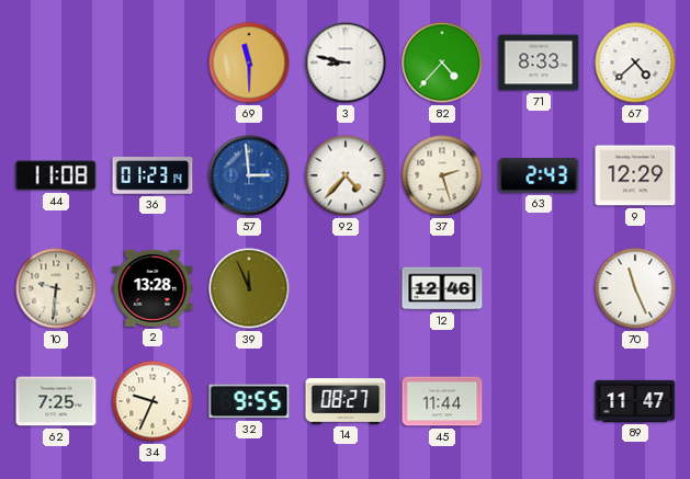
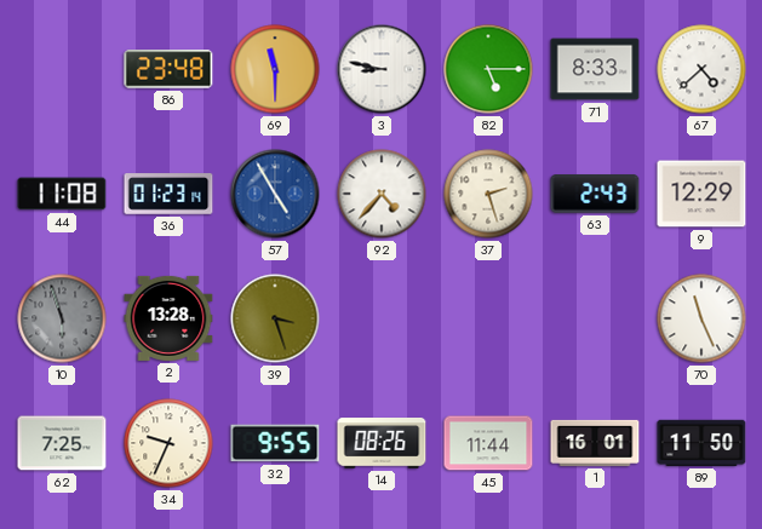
86: none -> 23:48
82: 4:37 -> 5:15
57: 2:59 -> 4:55
10: 9:31 -> 5:57
10 dial: cream -> grey
39: 11:56 -> 3:27
12: 12:46 -> none
14: 08:27 -> 08:26
1: none -> 16:01
89: 11:47 -> 11:50
